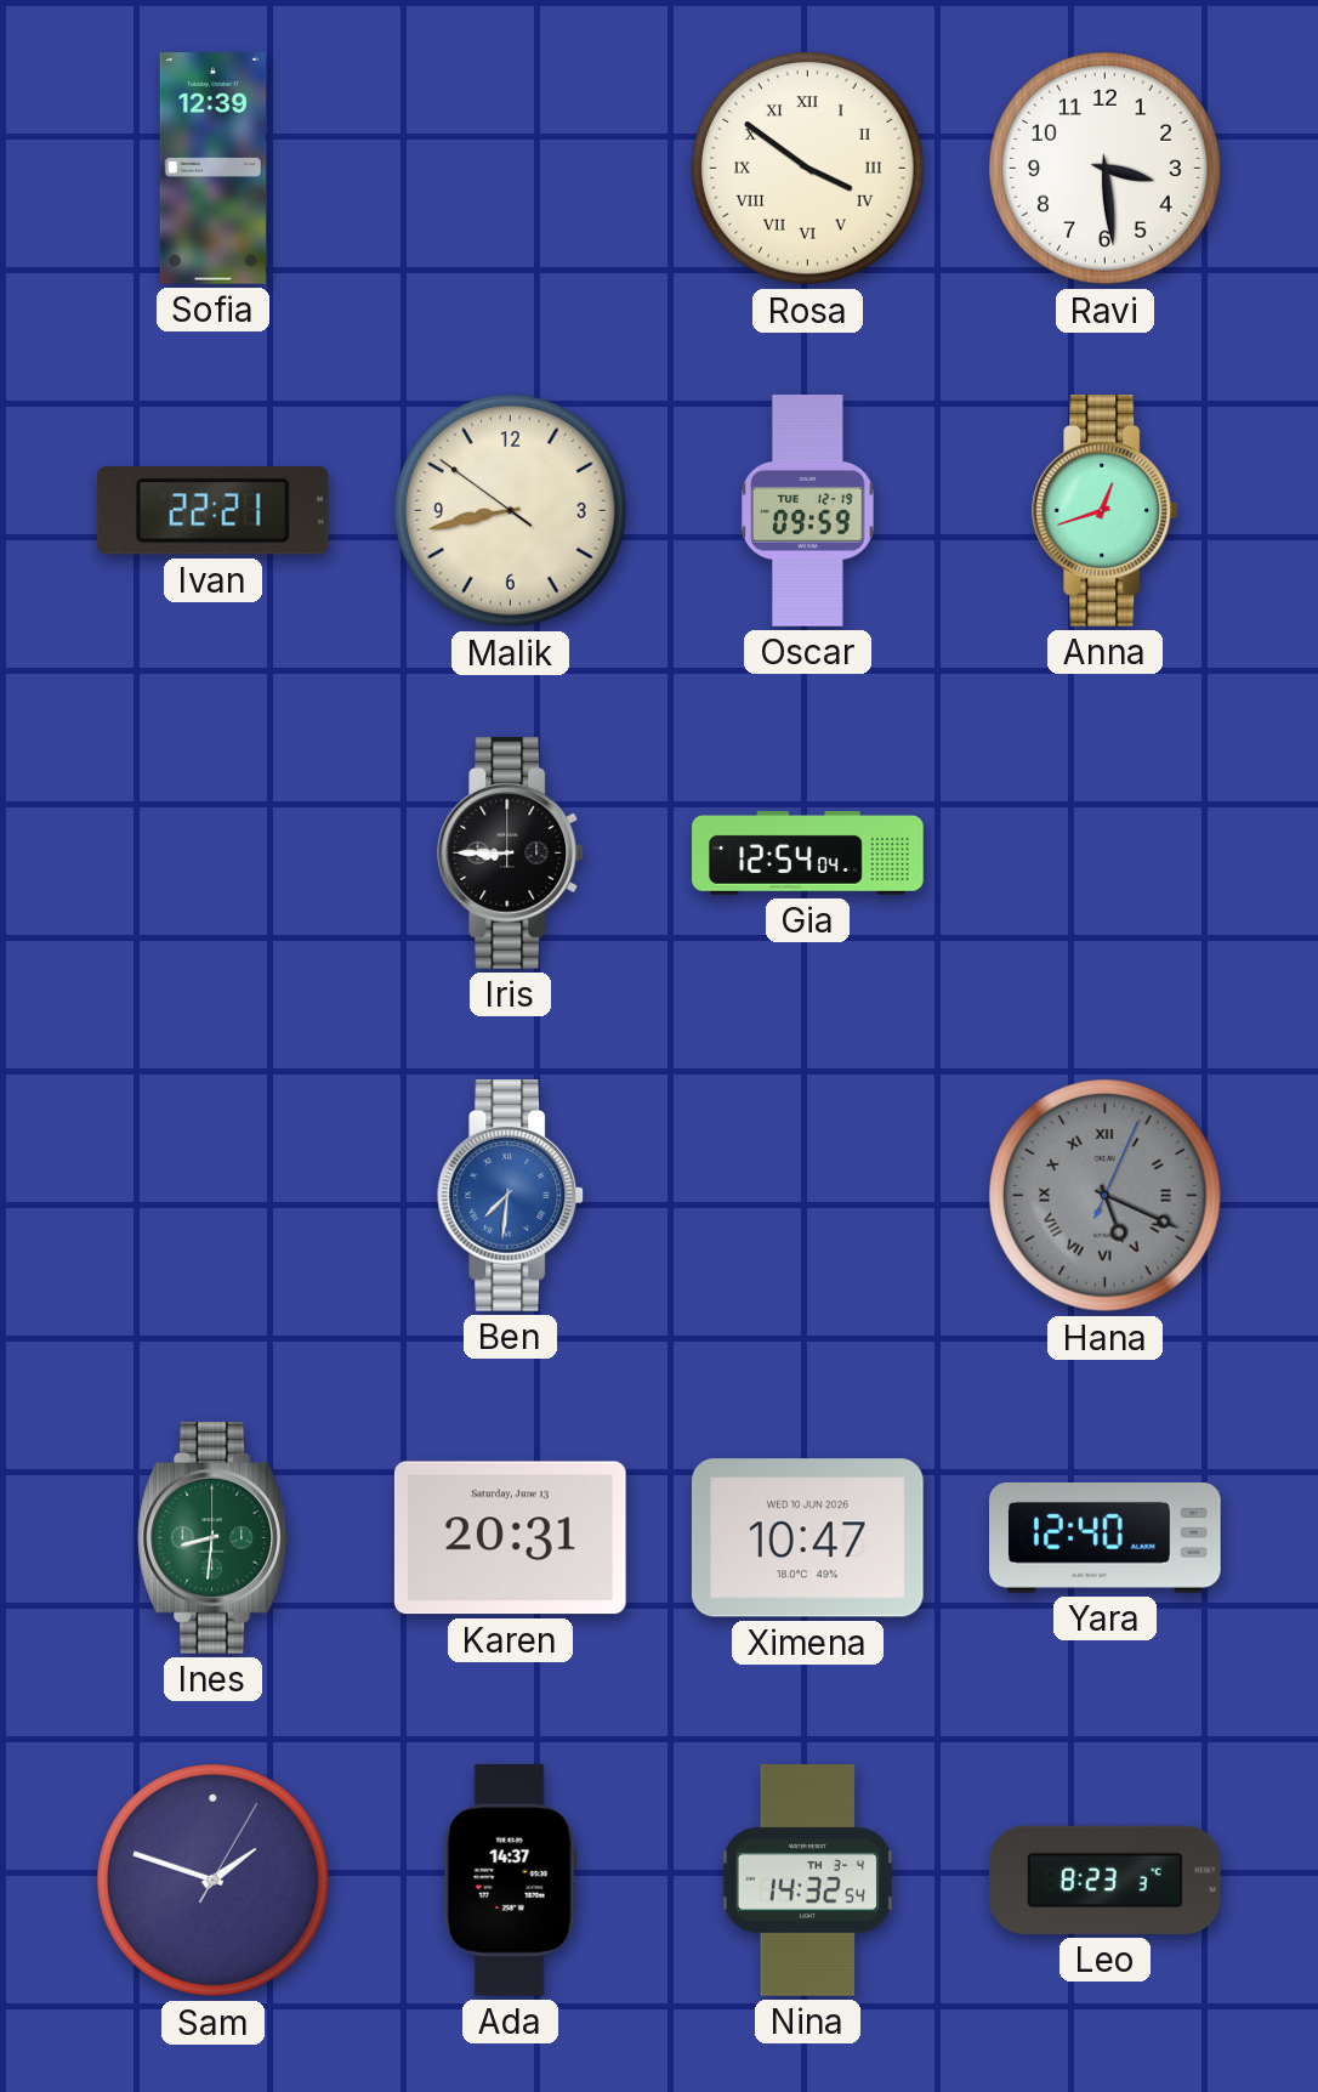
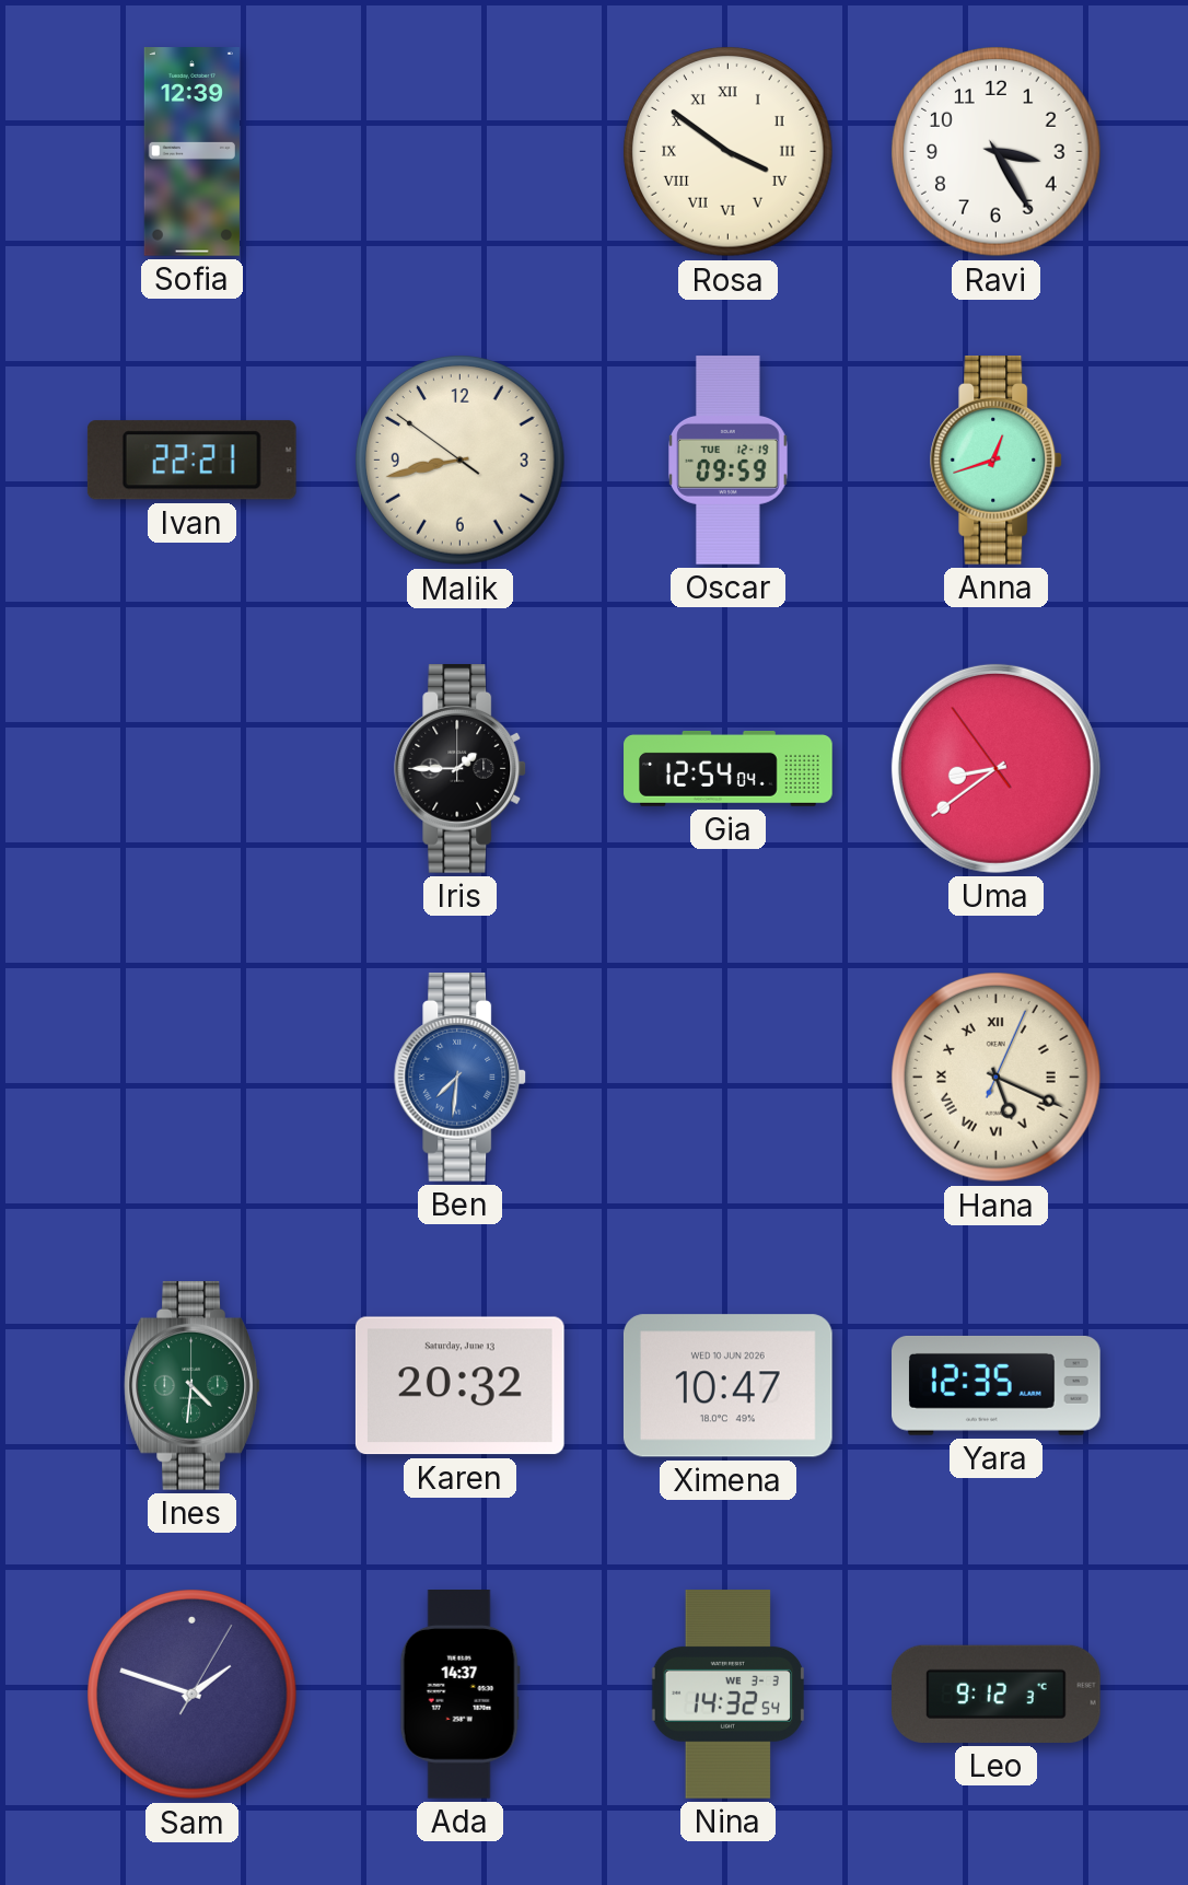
Ravi: 3:29 -> 3:25
Iris: 8:45 -> 1:45
Uma: none -> 8:38
Hana dial: grey -> cream
Ines: 8:31 -> 4:31
Karen: 20:31 -> 20:32
Yara: 12:40 -> 12:35
Nina date: TH 3-4 -> WE 3-3
Leo: 8:23 -> 9:12
